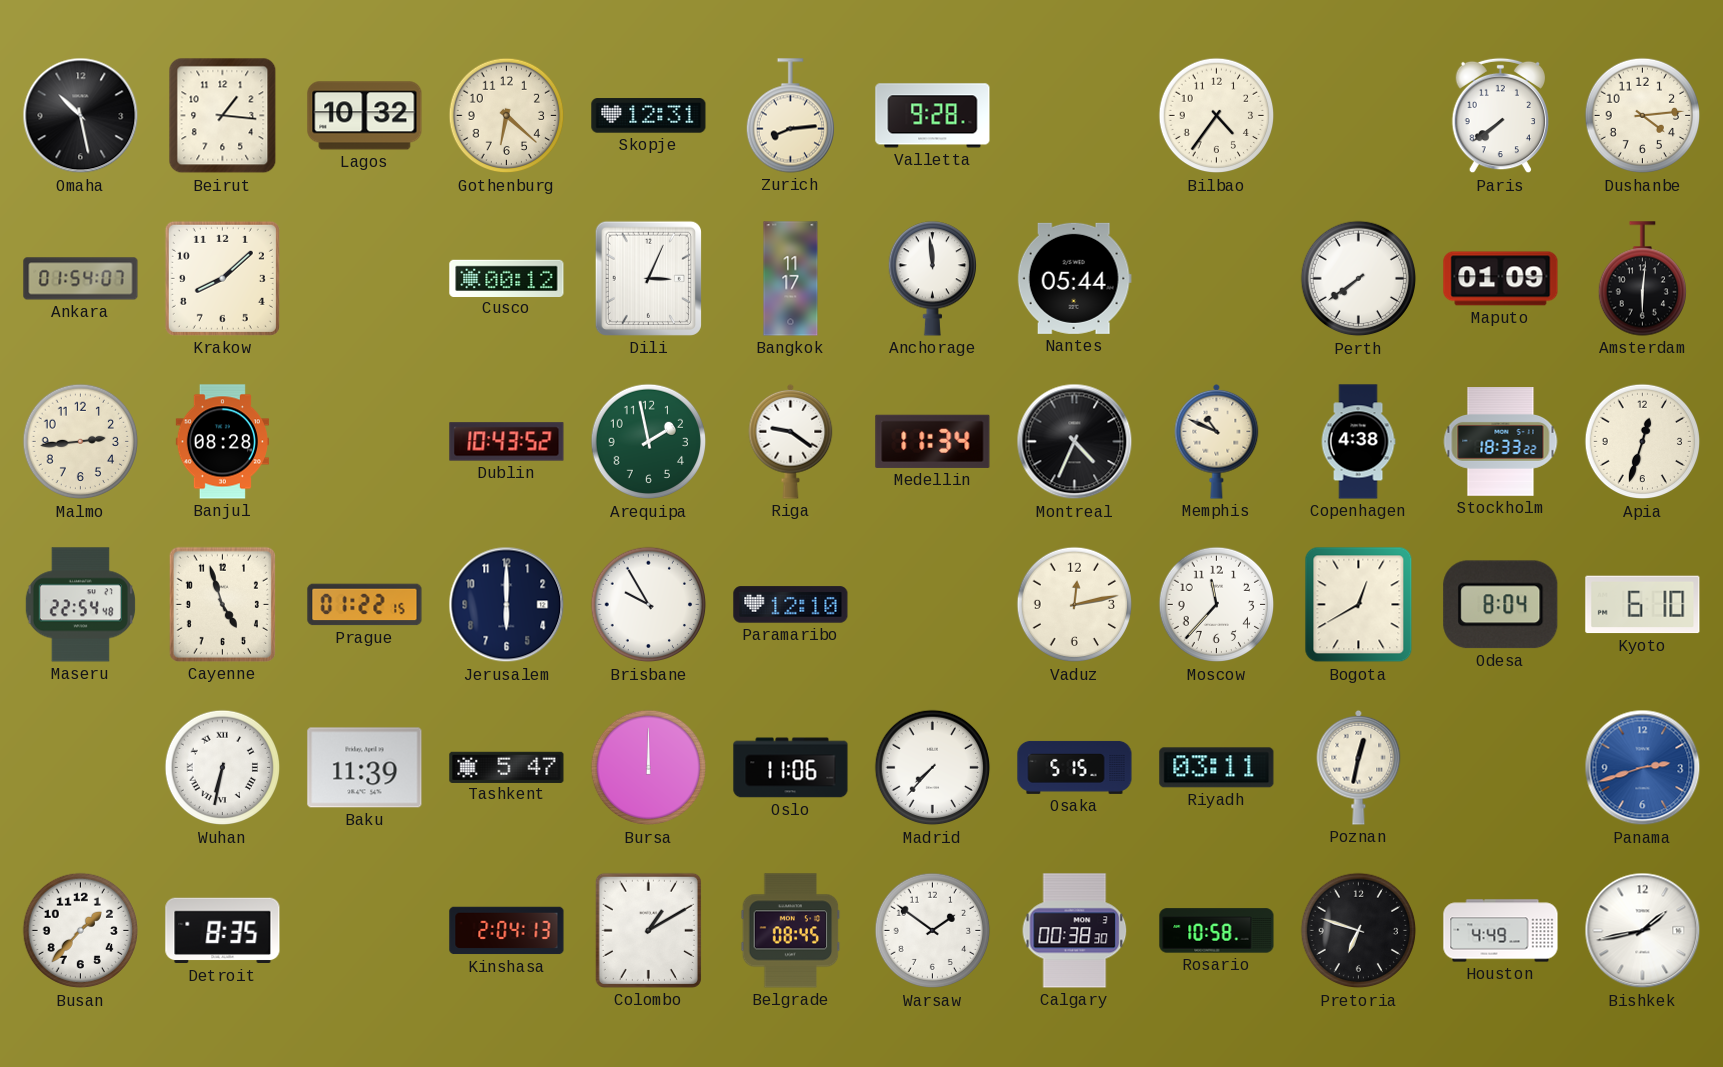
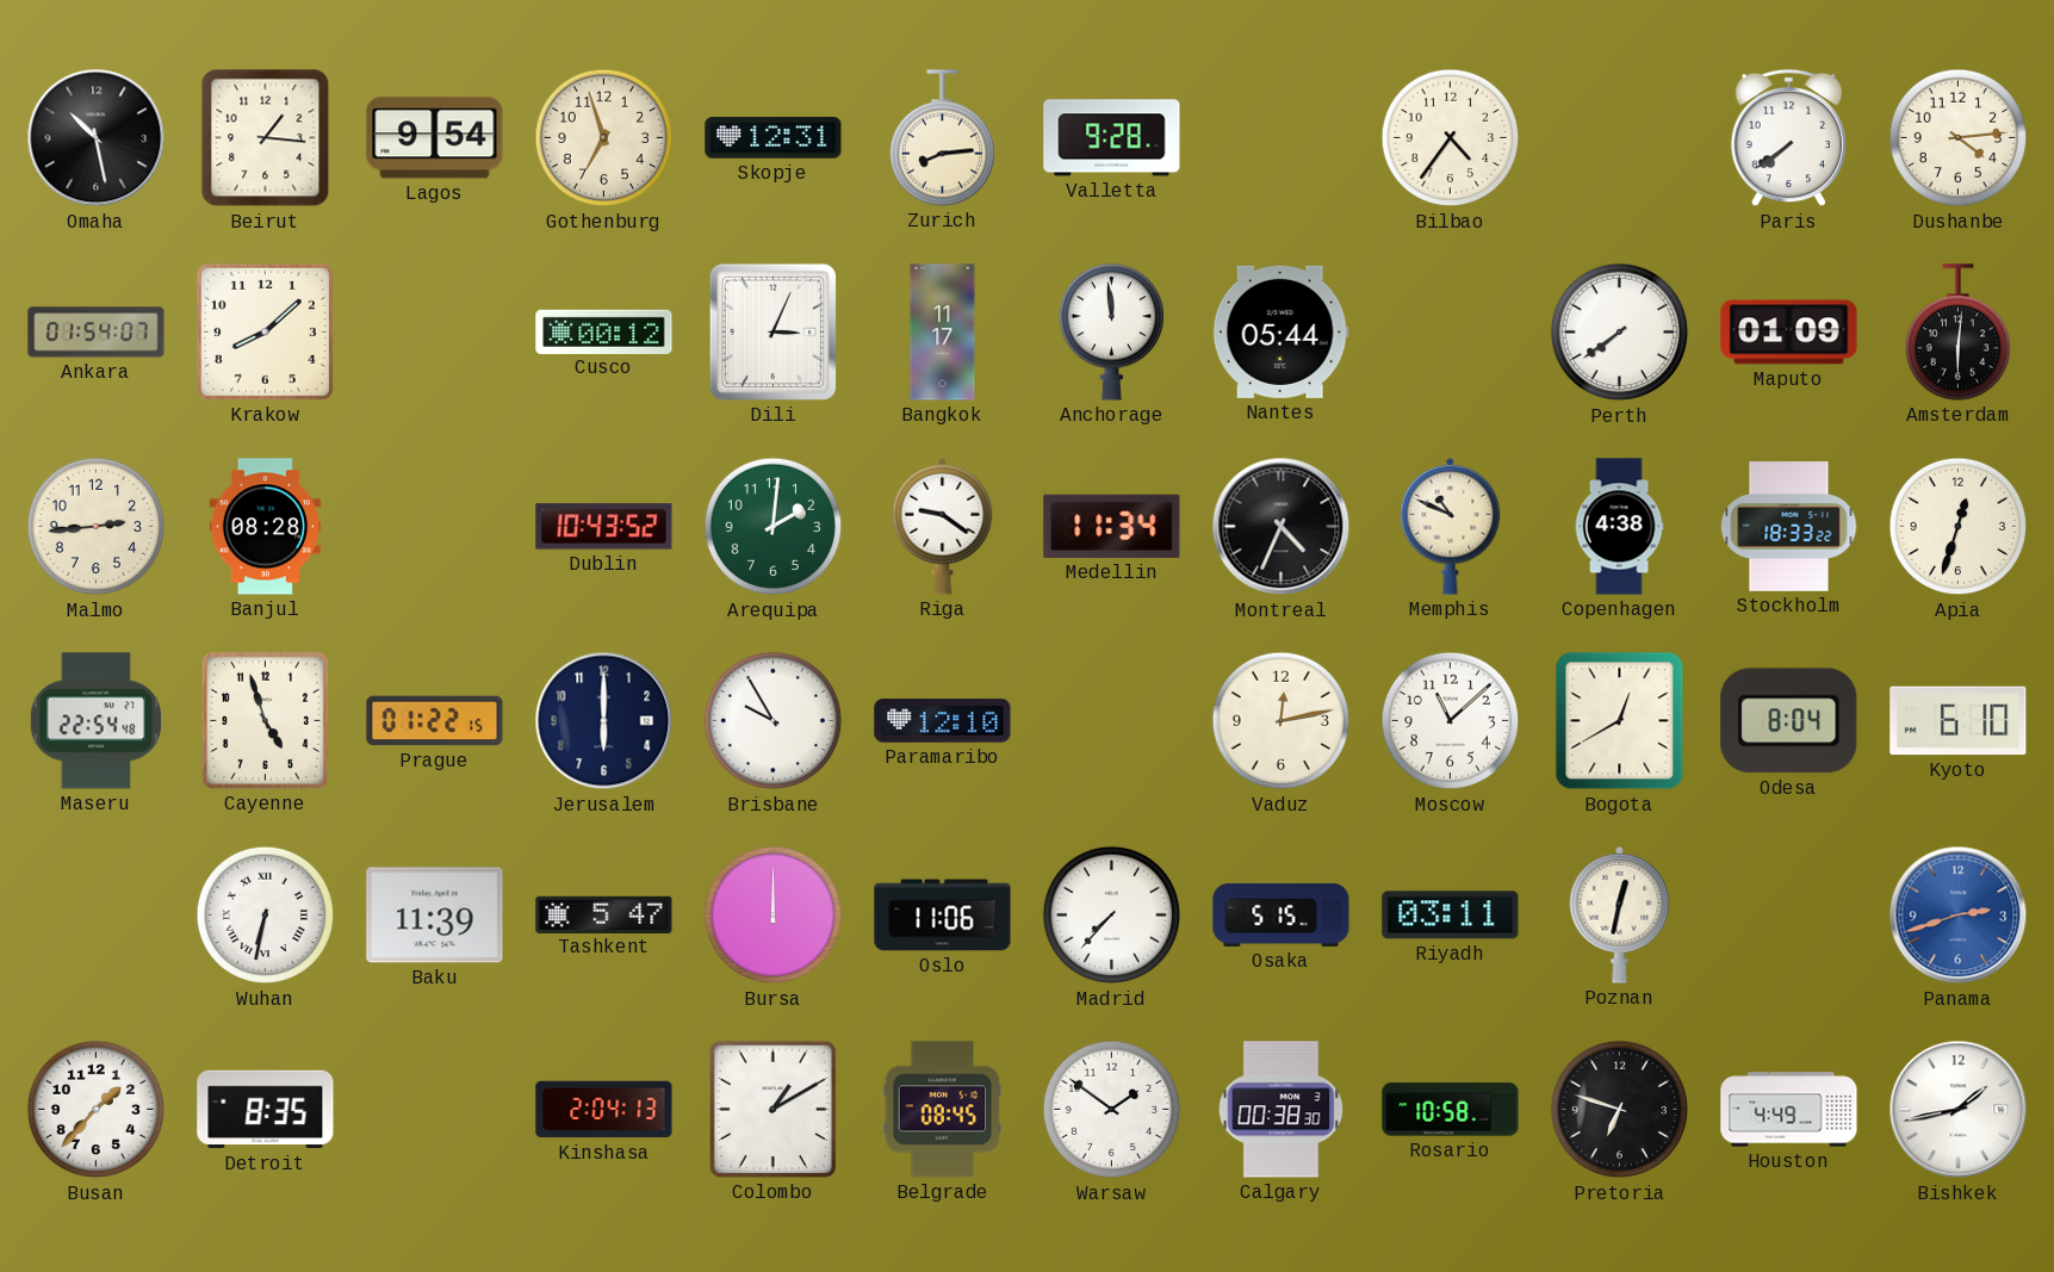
Lagos: 10:32 -> 9:54
Gothenburg: 6:22 -> 6:57
Arequipa: 1:58 -> 2:01
Moscow: 11:37 -> 11:08
